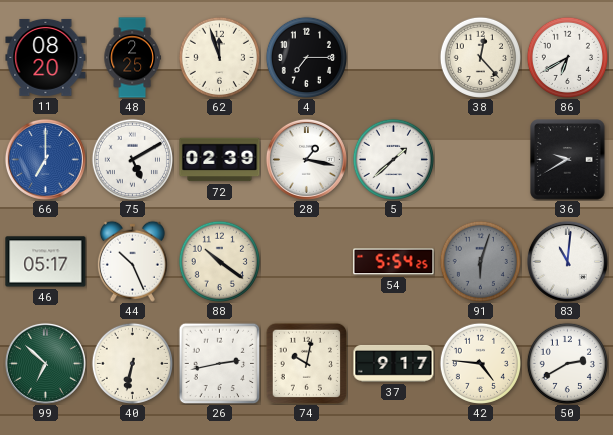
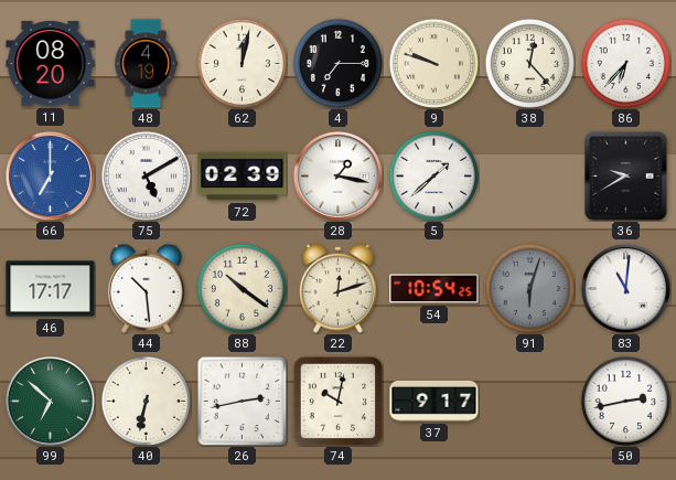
48: 2:25 -> 4:19
62: 11:57 -> 12:02
9: none -> 9:48
86: 6:40 -> 6:37
46: 05:17 -> 17:17
44: 10:26 -> 10:29
22: none -> 12:12
54: 5:54 -> 10:54
42: 4:46 -> none
50: 2:40 -> 2:43
